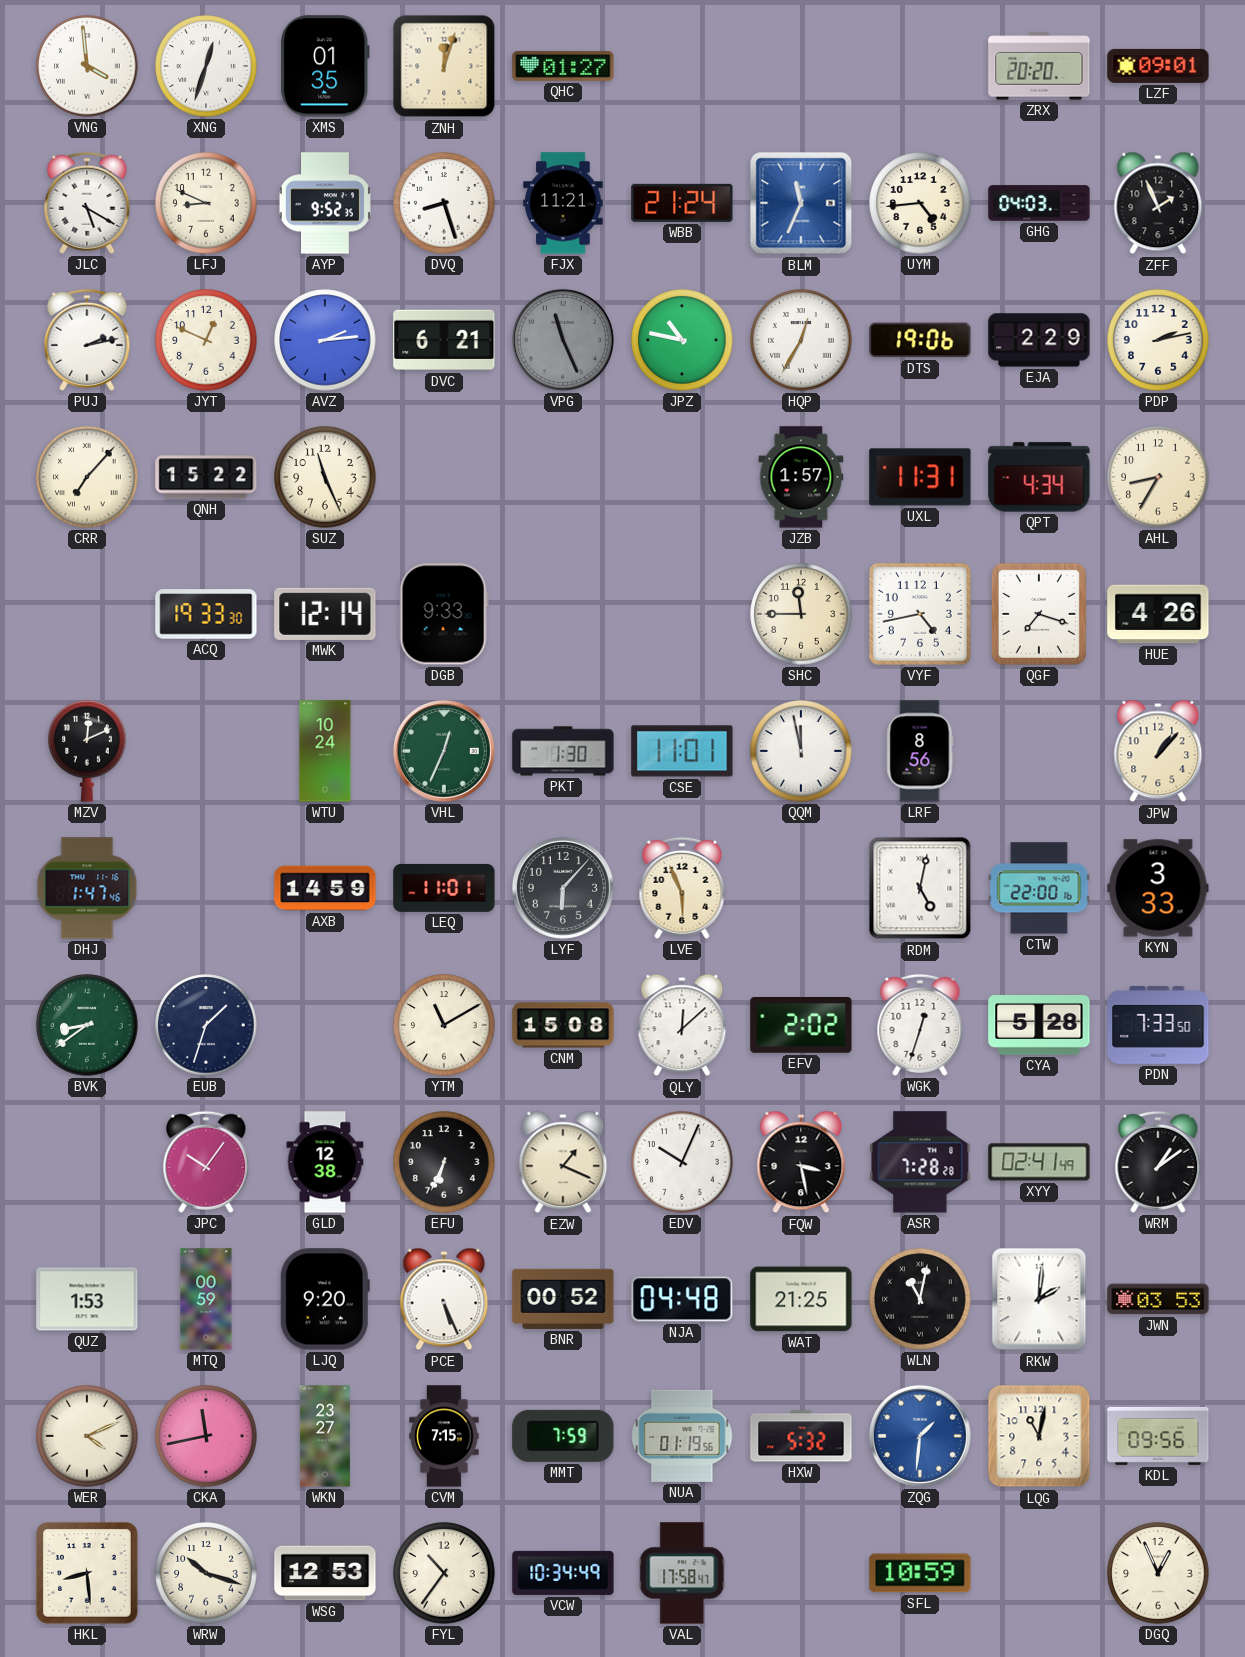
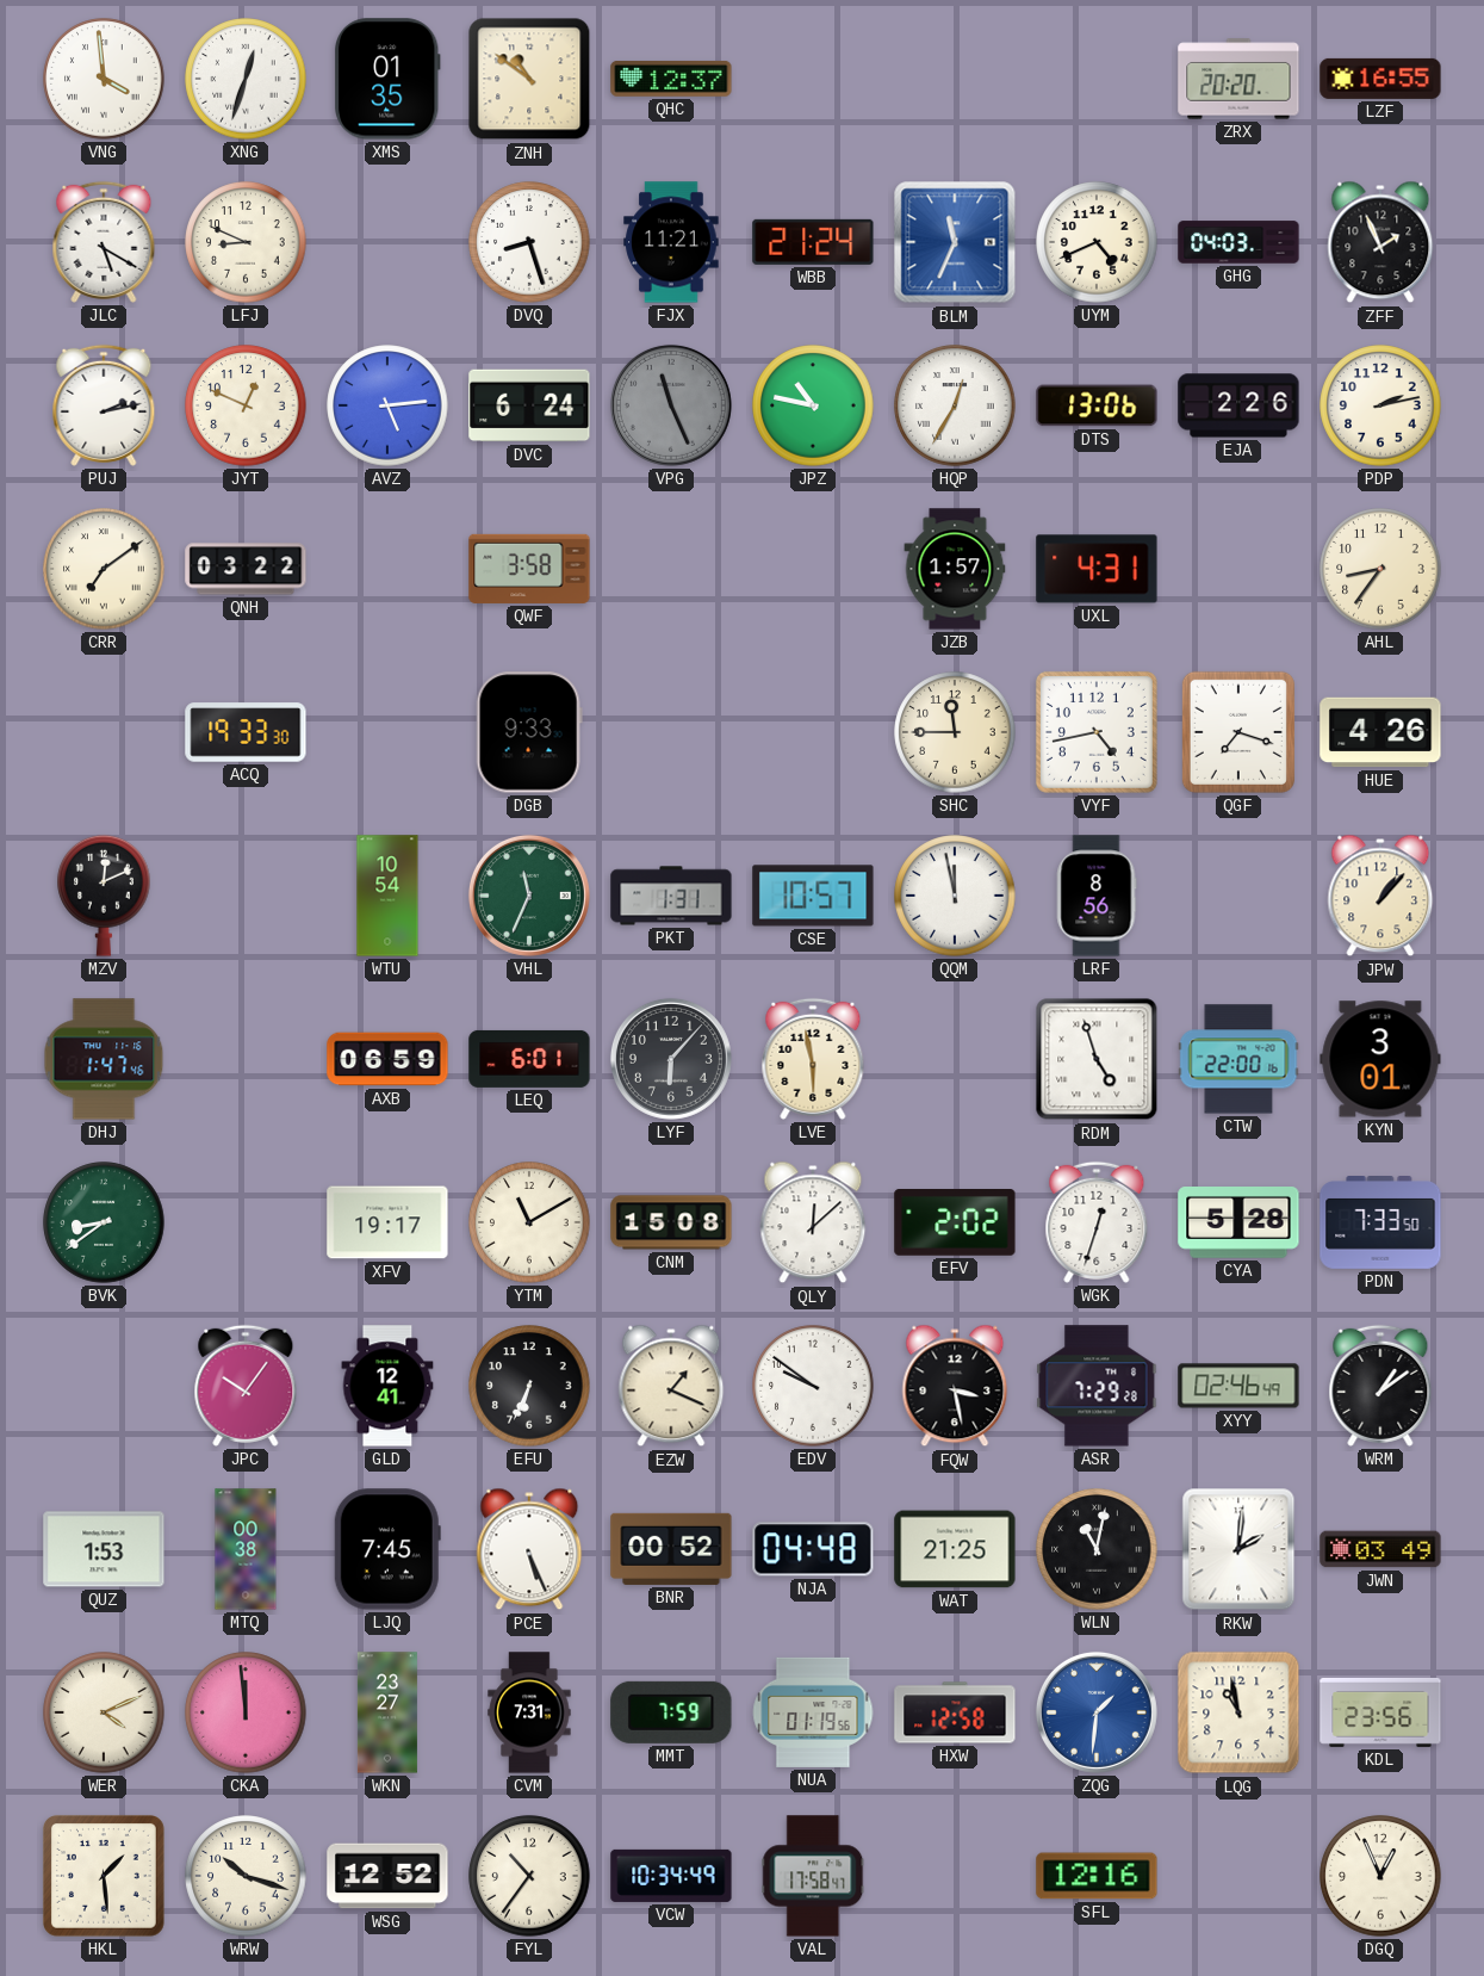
ZNH: 12:03 -> 10:51
QHC: 01:27 -> 12:37
LZF: 09:01 -> 16:55
AYP: 9:52 -> none
UYM: 4:44 -> 4:41
AVZ: 2:14 -> 5:14
DVC: 6:21 -> 6:24
DTS: 19:06 -> 13:06
EJA: 2:29 -> 2:26
CRR: 7:07 -> 7:09
QNH: 15:22 -> 03:22
SUZ: 11:26 -> none
QWF: none -> 3:58
UXL: 11:31 -> 4:31
QPT: 4:34 -> none
AHL: 8:35 -> 8:36
MWK: 12:14 -> none
WTU: 10:24 -> 10:54
VHL: 12:34 -> 11:34
PKT: 1:30 -> 1:31
CSE: 11:01 -> 10:57
AXB: 14:59 -> 06:59
LEQ: 11:01 -> 6:01
LVE: 5:56 -> 5:58
RDM: 5:02 -> 4:57
KYN: 3:33 -> 3:01
EUB: 1:33 -> none
XFV: none -> 19:17
GLD: 12:38 -> 12:41
EDV: 10:04 -> 9:51
ASR: 7:28 -> 7:29
XYY: 02:41 -> 02:46
MTQ: 00:59 -> 00:38
LJQ: 9:20 -> 7:45
JWN: 03:53 -> 03:49
CKA: 11:43 -> 11:59
CVM: 7:15 -> 7:31
HXW: 5:32 -> 12:58
LQG: 11:02 -> 10:58
KDL: 09:56 -> 23:56
HKL: 8:29 -> 1:29
WSG: 12:53 -> 12:52
SFL: 10:59 -> 12:16
